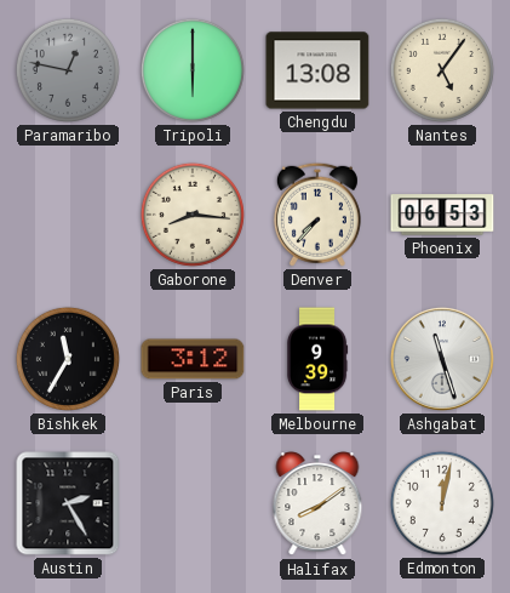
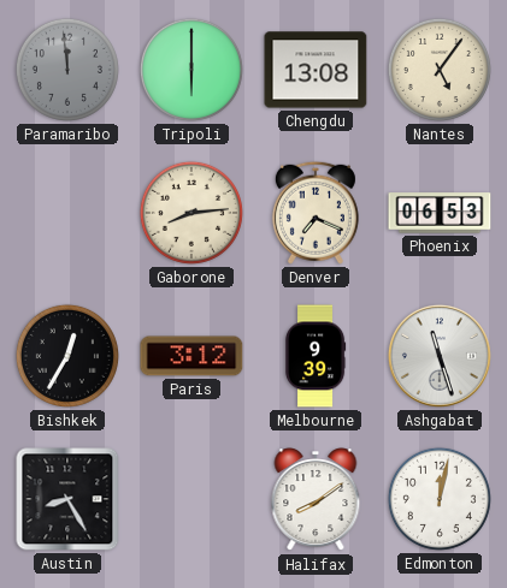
Paramaribo: 12:47 -> 11:59
Gaborone: 8:16 -> 8:14
Denver: 7:37 -> 7:19
Bishkek: 11:35 -> 12:35
Austin: 2:25 -> 8:25
